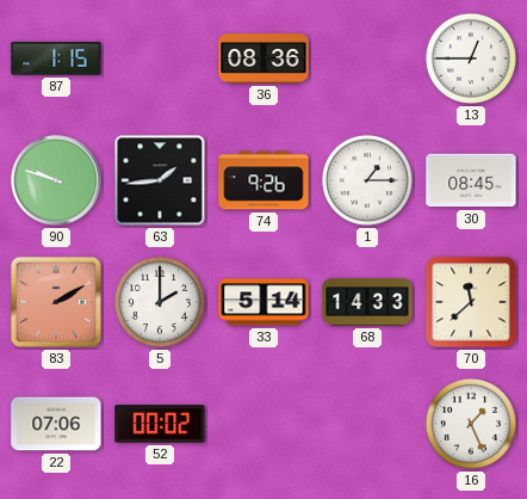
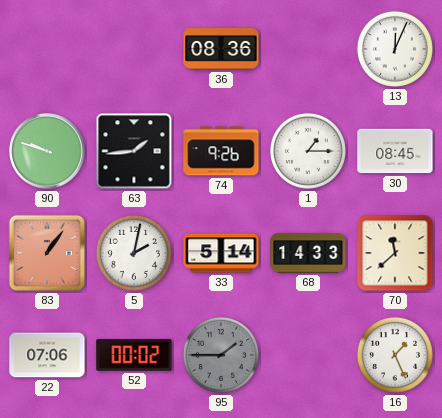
87: 1:15 -> none
13: 12:45 -> 12:04
83: 2:10 -> 1:06
5: 2:00 -> 2:02
95: none -> 1:45
